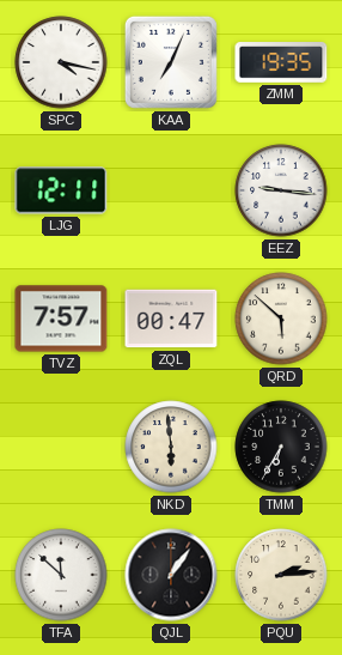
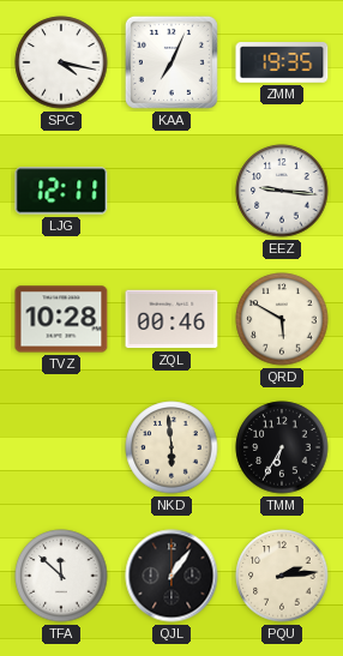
TVZ: 7:57 -> 10:28
ZQL: 00:47 -> 00:46
QRD: 5:52 -> 5:50
